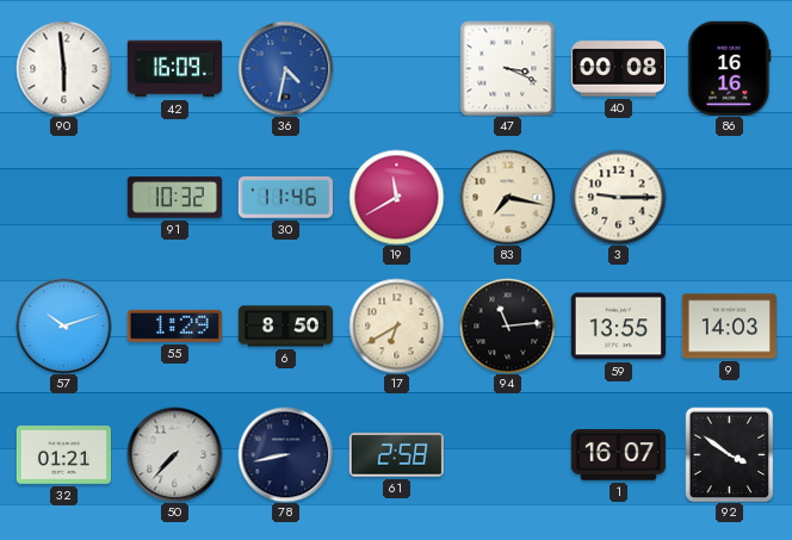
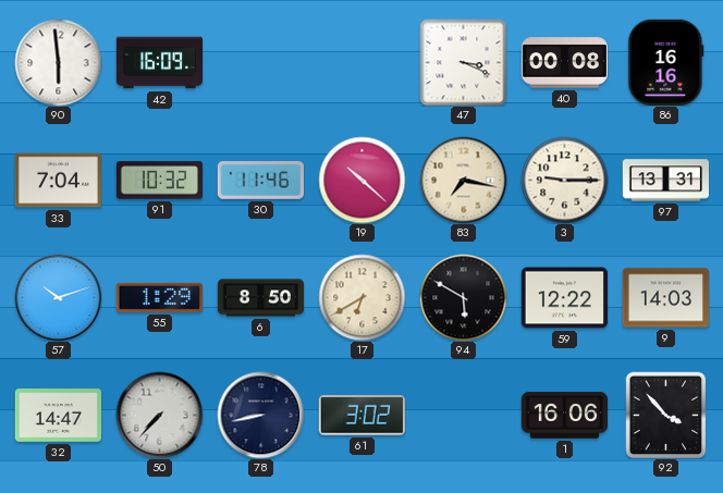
36: 4:32 -> none
33: none -> 7:04
19: 11:40 -> 10:22
97: none -> 13:31
94: 11:14 -> 5:50
59: 13:55 -> 12:22
32: 01:21 -> 14:47
61: 2:58 -> 3:02
1: 16:07 -> 16:06
92: 3:51 -> 3:53
